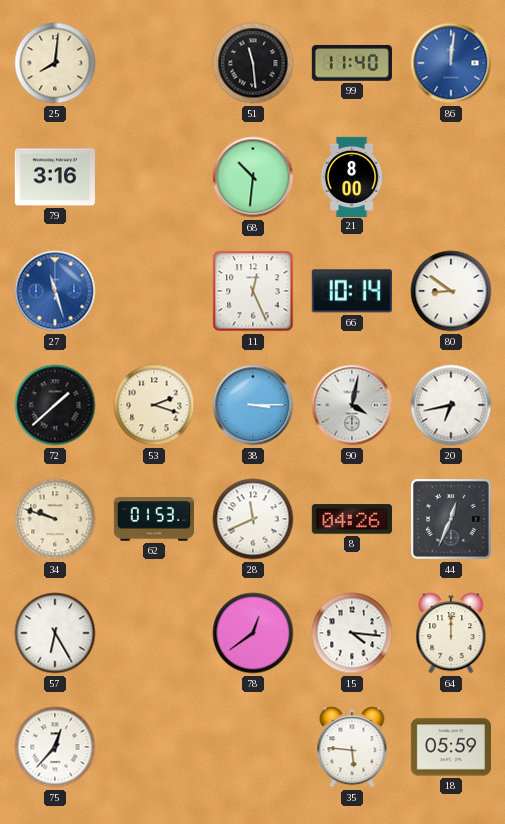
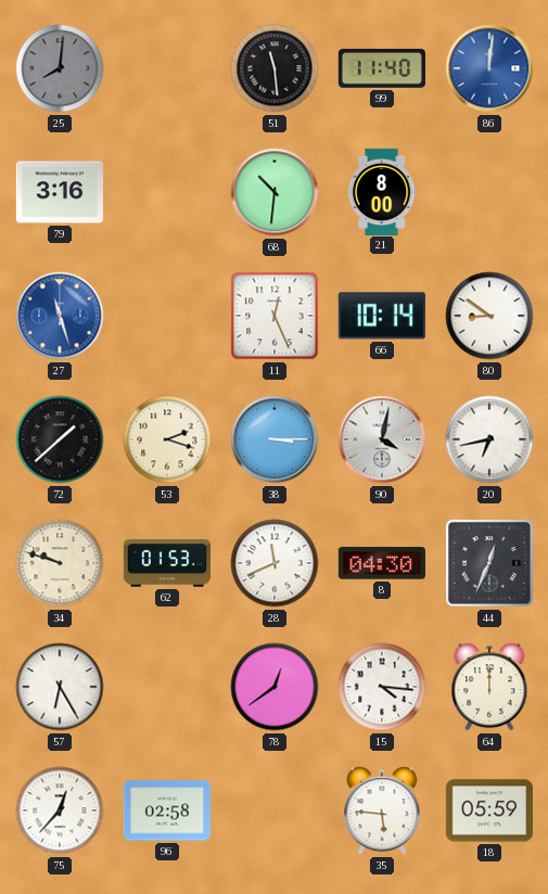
25 dial: cream -> grey
8: 04:26 -> 04:30
96: none -> 02:58
